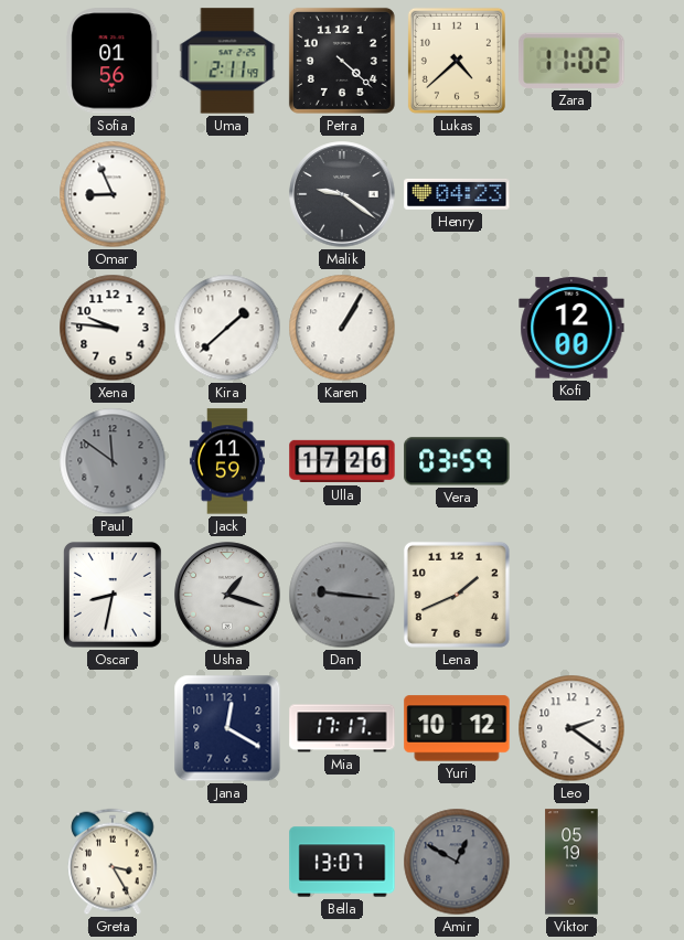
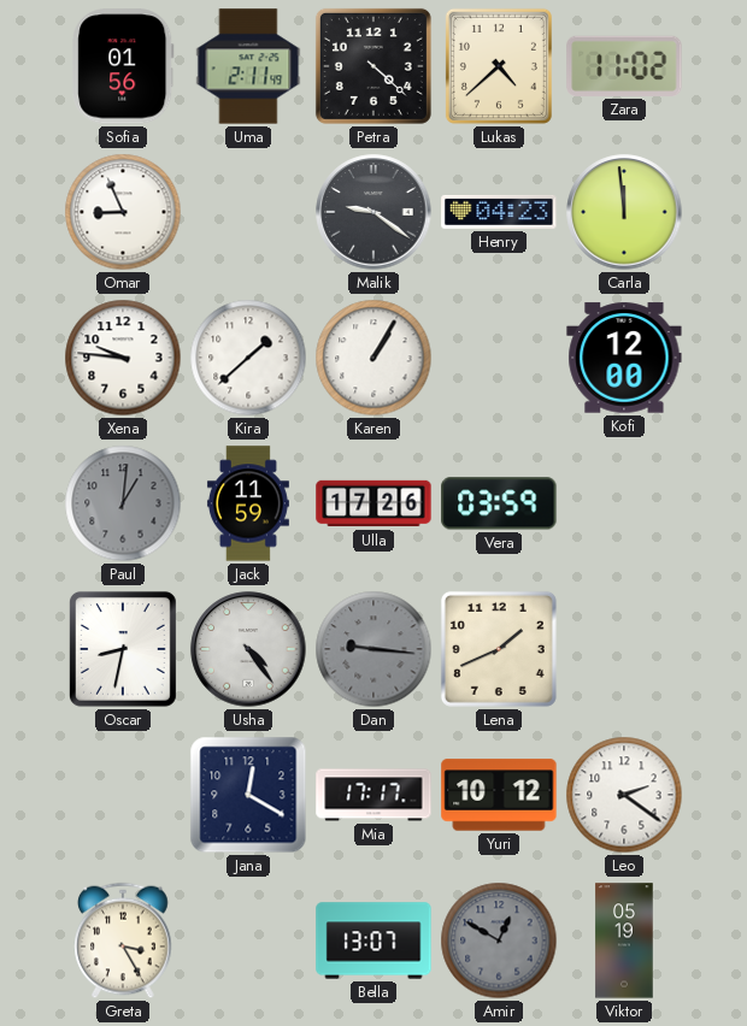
Carla: none -> 11:59
Paul: 11:51 -> 1:01
Usha: 1:18 -> 4:24
